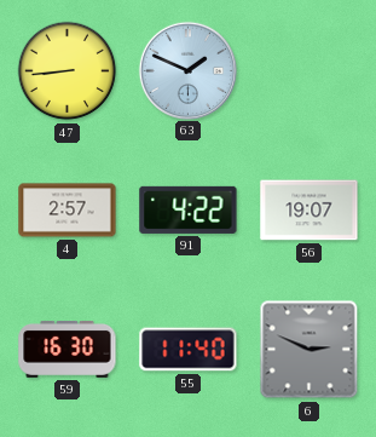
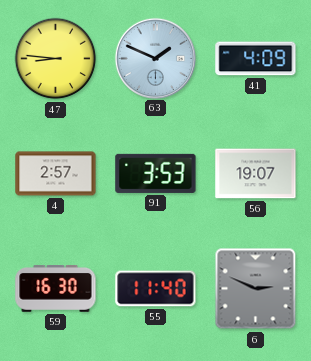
47: 8:44 -> 8:46
41: none -> 4:09
91: 4:22 -> 3:53
